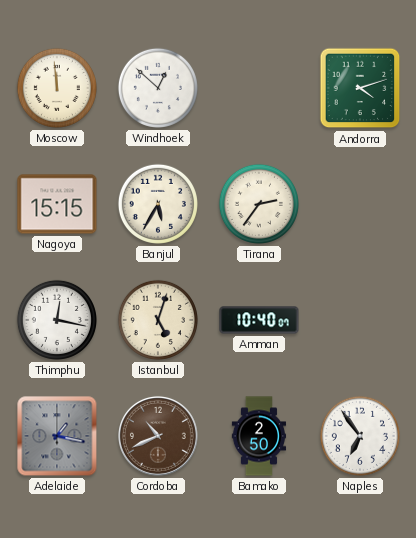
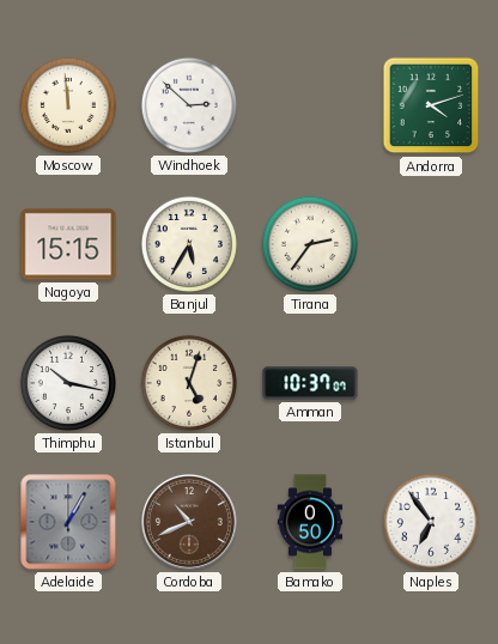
Windhoek: 12:52 -> 2:52
Thimphu: 12:17 -> 10:17
Amman: 10:40 -> 10:37
Adelaide: 1:17 -> 1:05
Bamako: 2:50 -> 0:50
